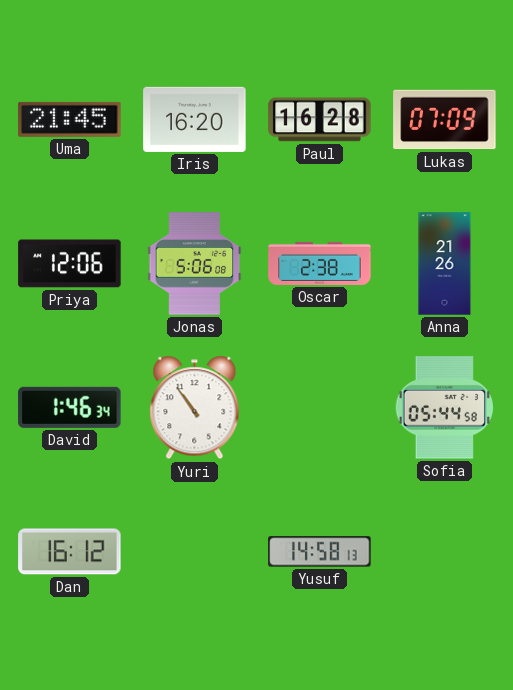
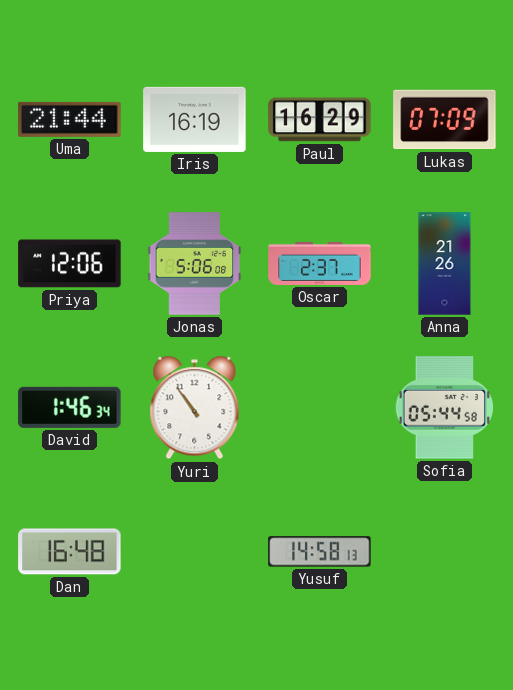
Uma: 21:45 -> 21:44
Iris: 16:20 -> 16:19
Paul: 16:28 -> 16:29
Oscar: 2:38 -> 2:37
Dan: 16:12 -> 16:48
